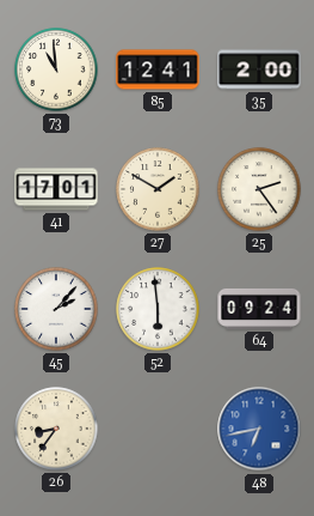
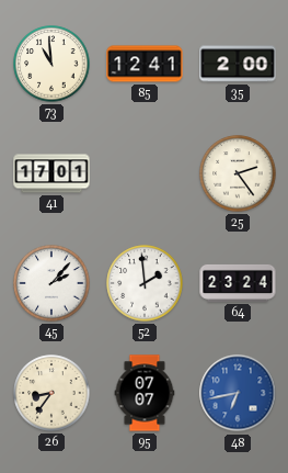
27: 1:50 -> none
52: 5:59 -> 1:59
64: 09:24 -> 23:24
95: none -> 07:07
